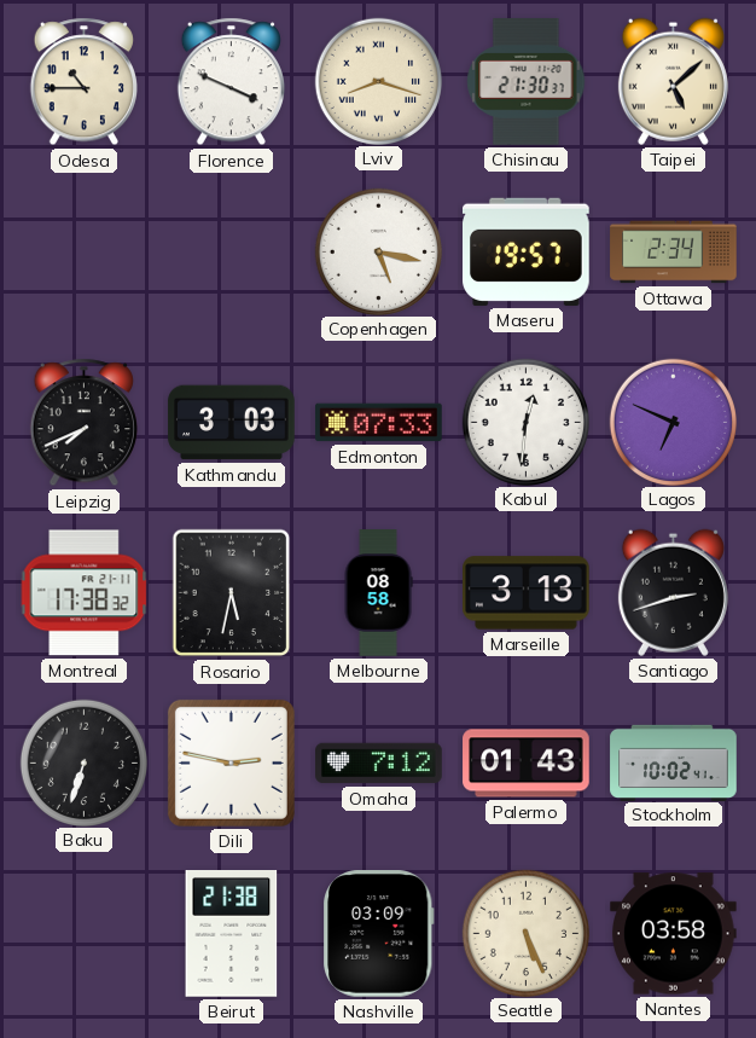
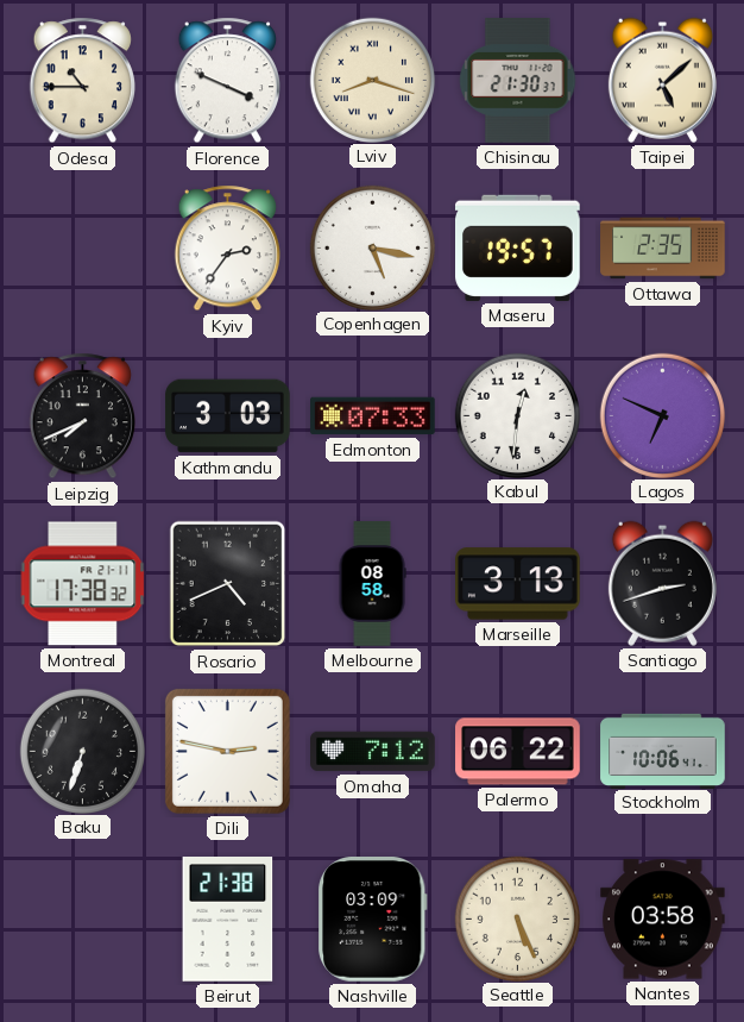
Kyiv: none -> 2:36
Ottawa: 2:34 -> 2:35
Rosario: 5:32 -> 4:41
Palermo: 01:43 -> 06:22
Stockholm: 10:02 -> 10:06
